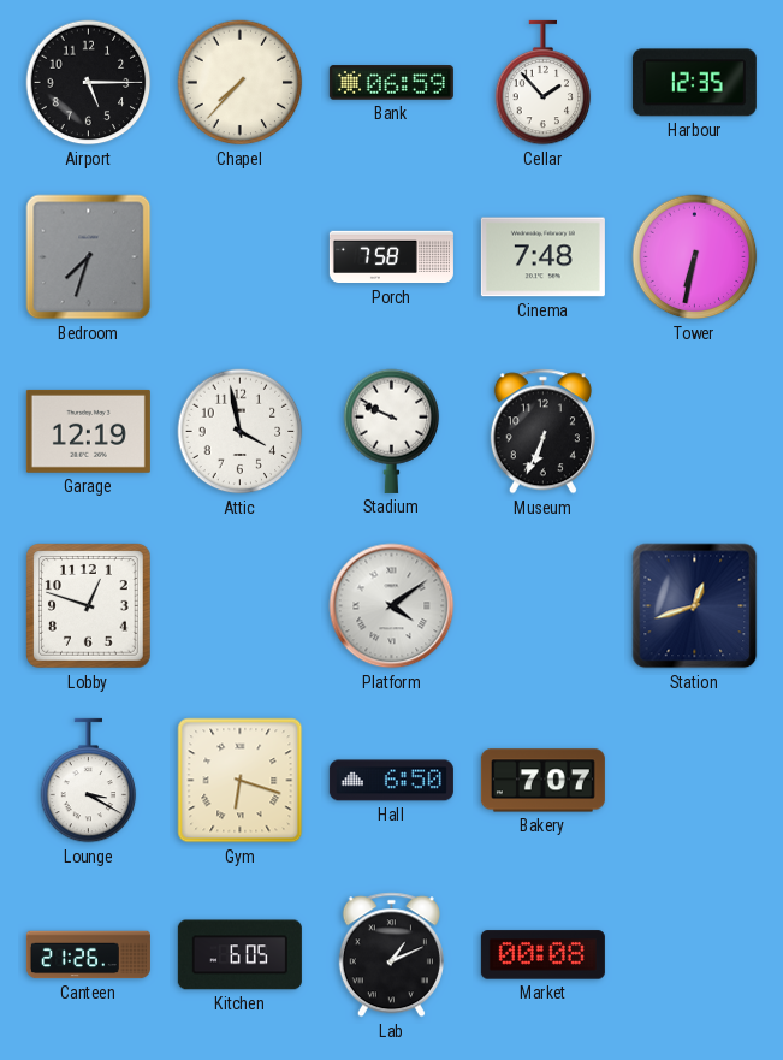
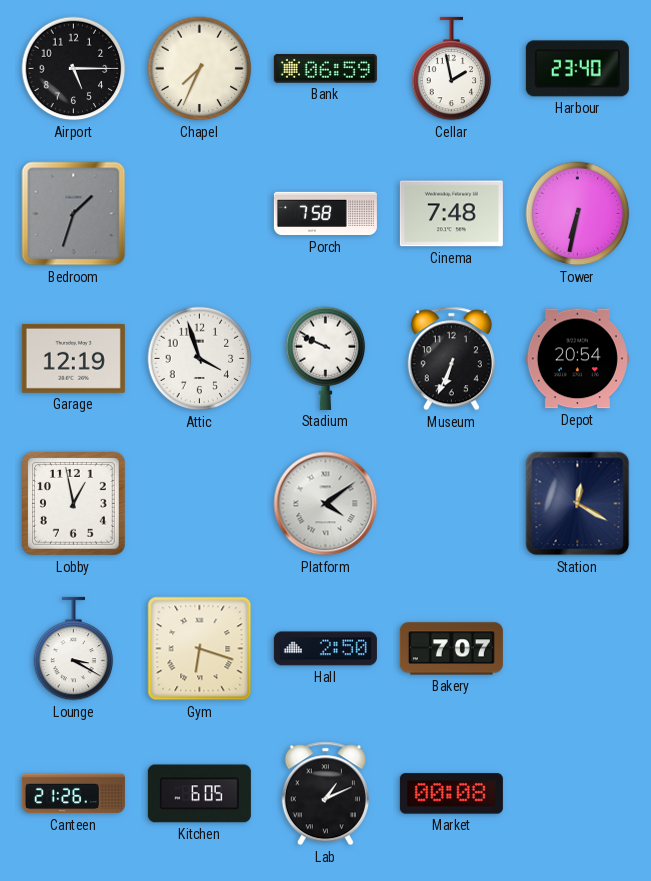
Chapel: 7:37 -> 7:34
Cellar: 1:53 -> 1:58
Harbour: 12:35 -> 23:40
Bedroom: 7:33 -> 1:33
Attic: 3:58 -> 3:57
Depot: none -> 20:54
Lobby: 12:48 -> 12:58
Station: 12:42 -> 12:20
Hall: 6:50 -> 2:50
